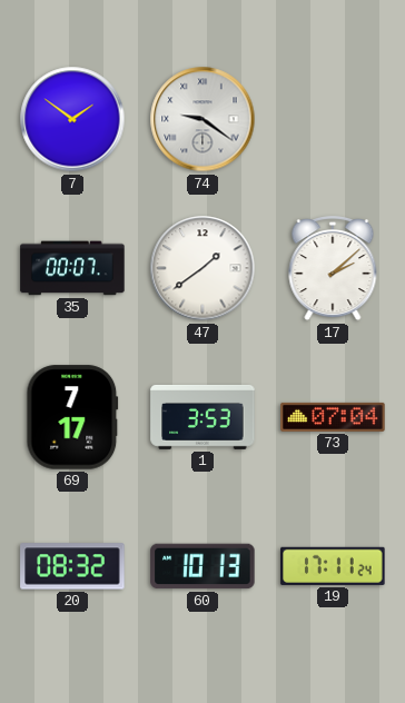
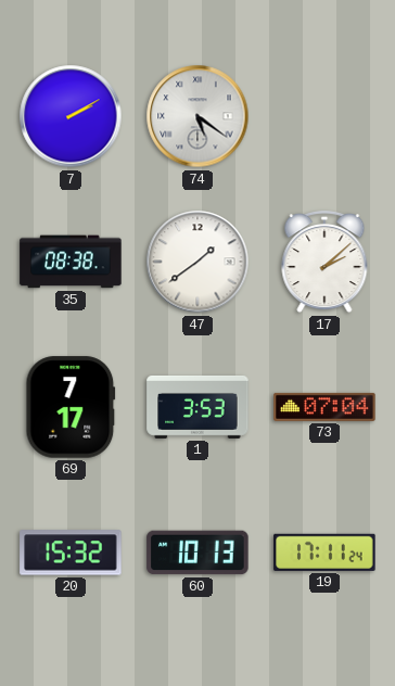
7: 1:51 -> 2:10
74: 9:21 -> 5:21
35: 00:07 -> 08:38
20: 08:32 -> 15:32
